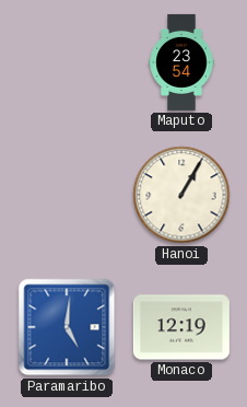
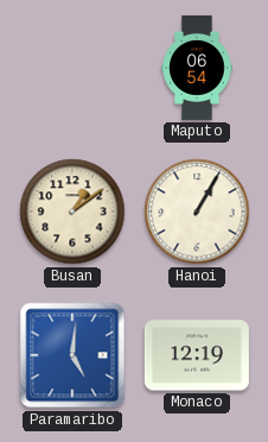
Maputo: 23:54 -> 06:54
Busan: none -> 1:09
